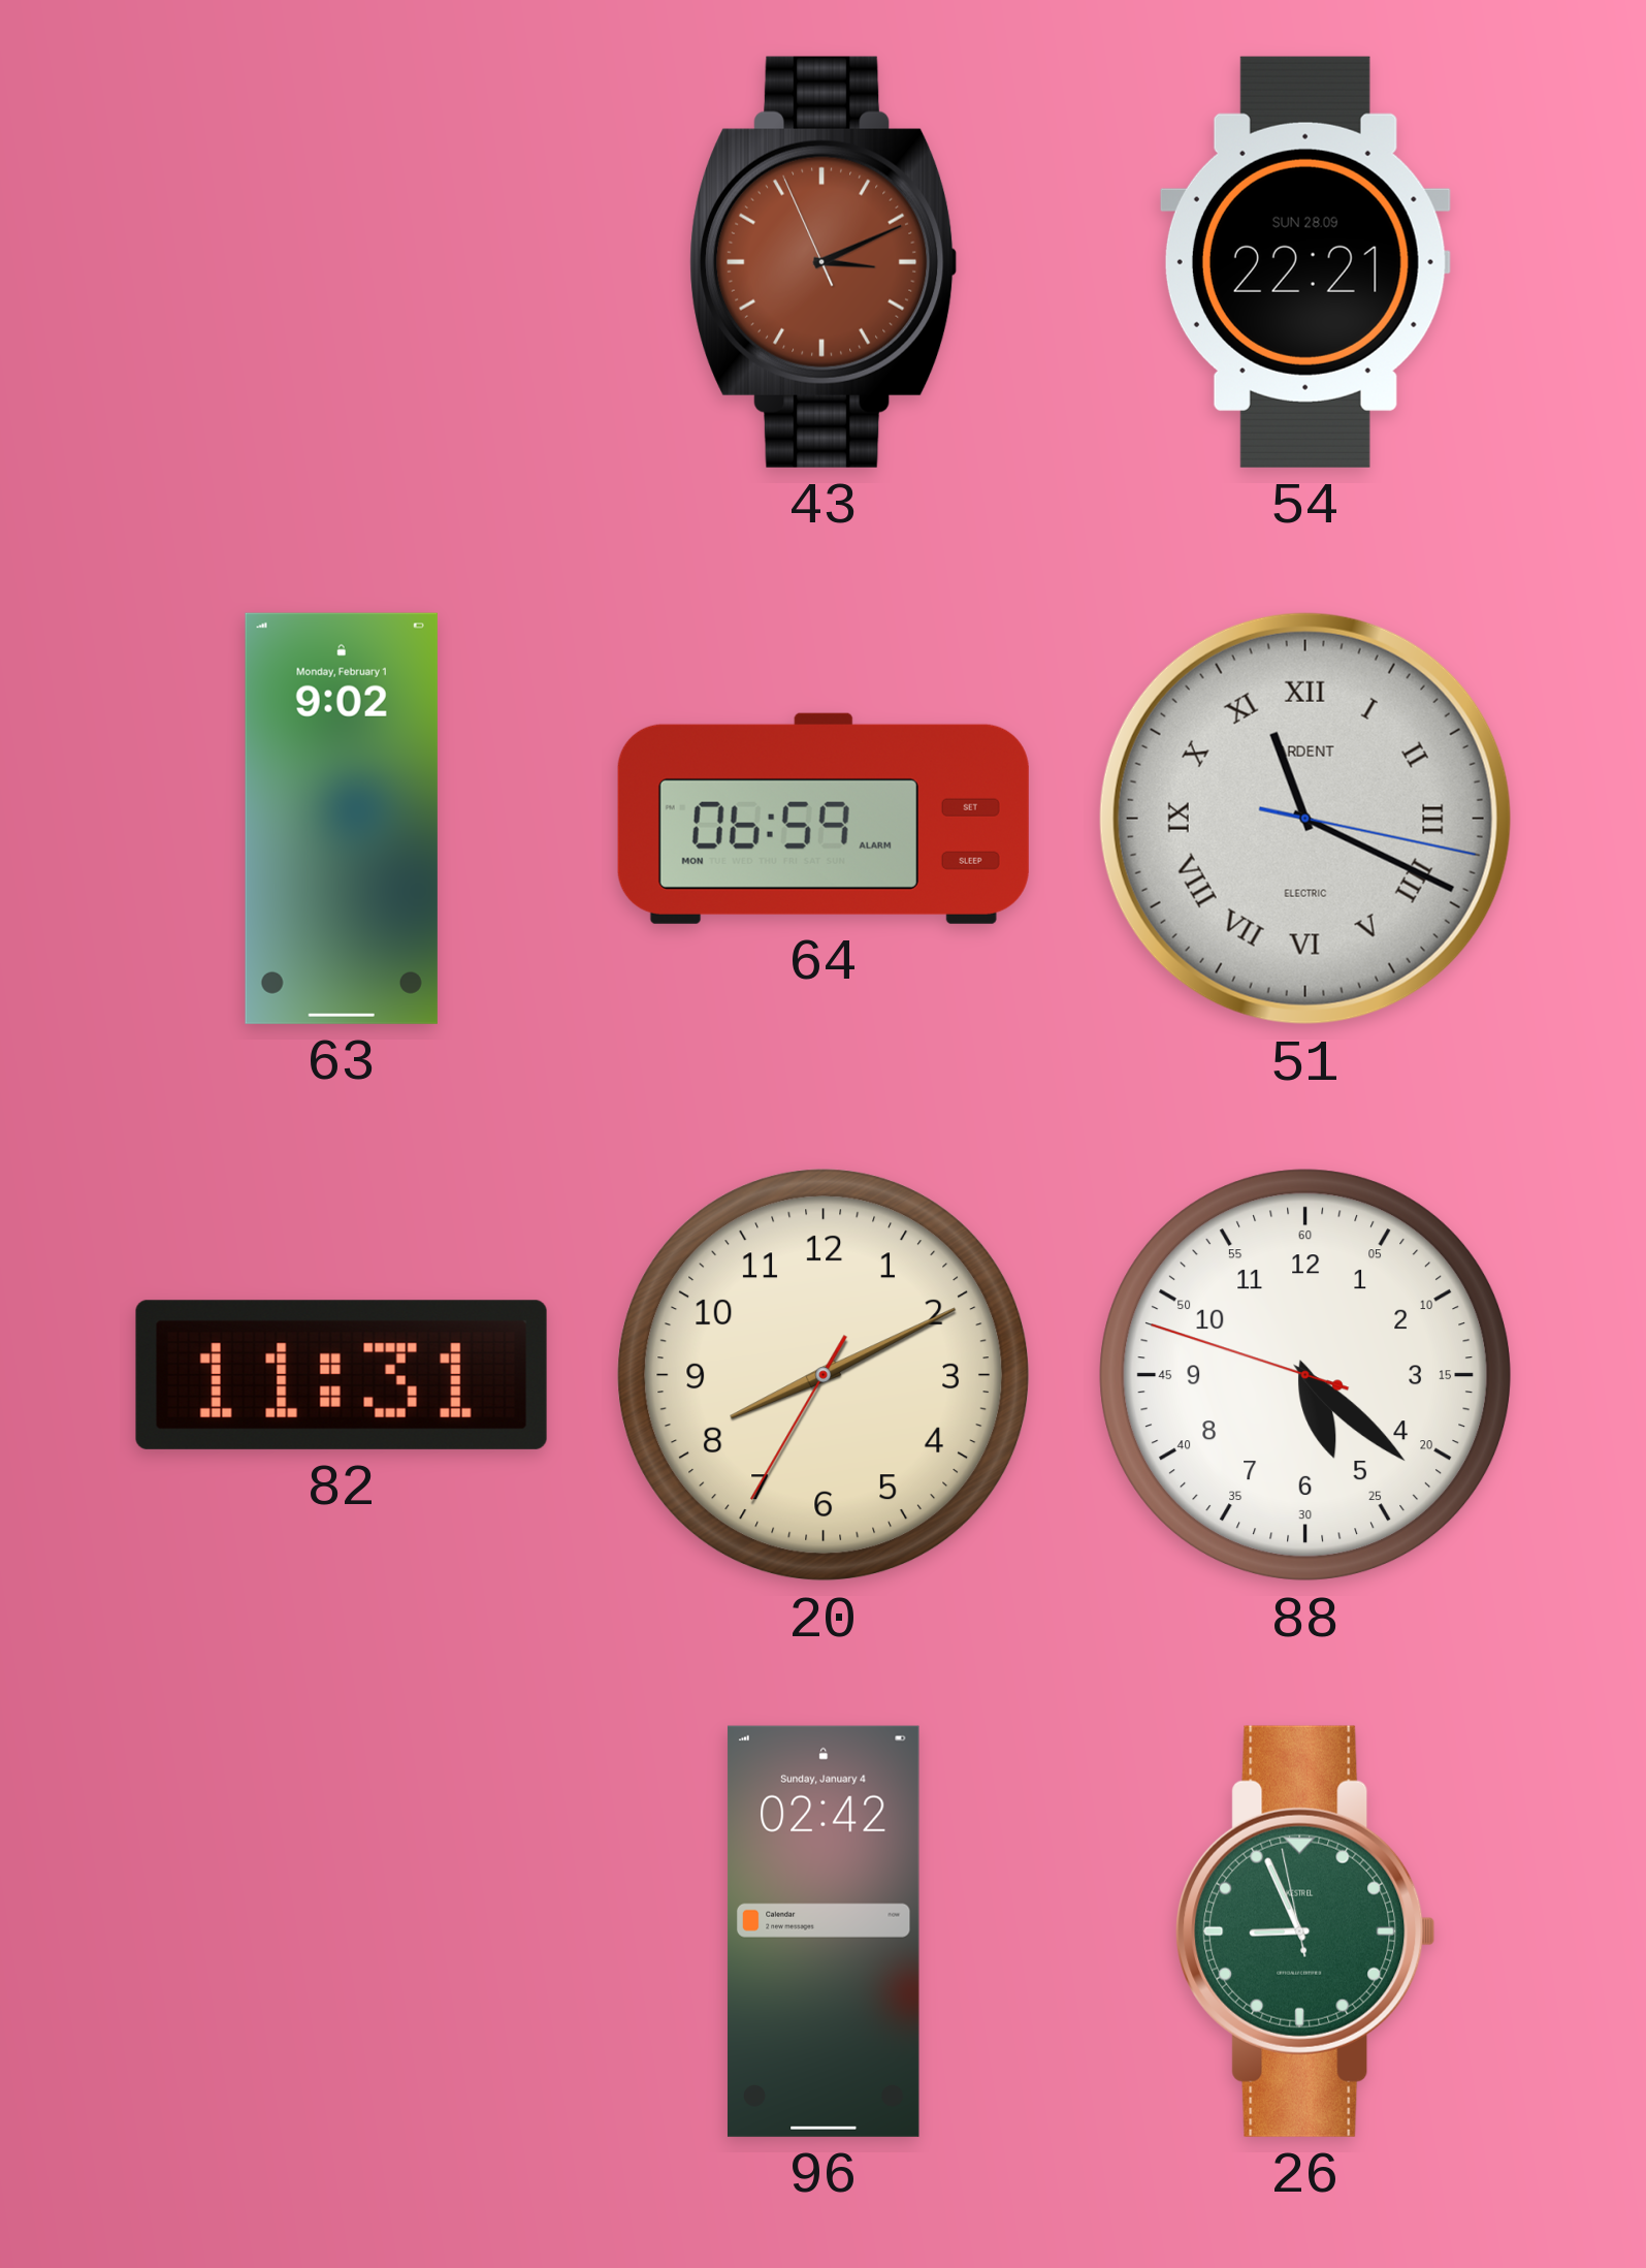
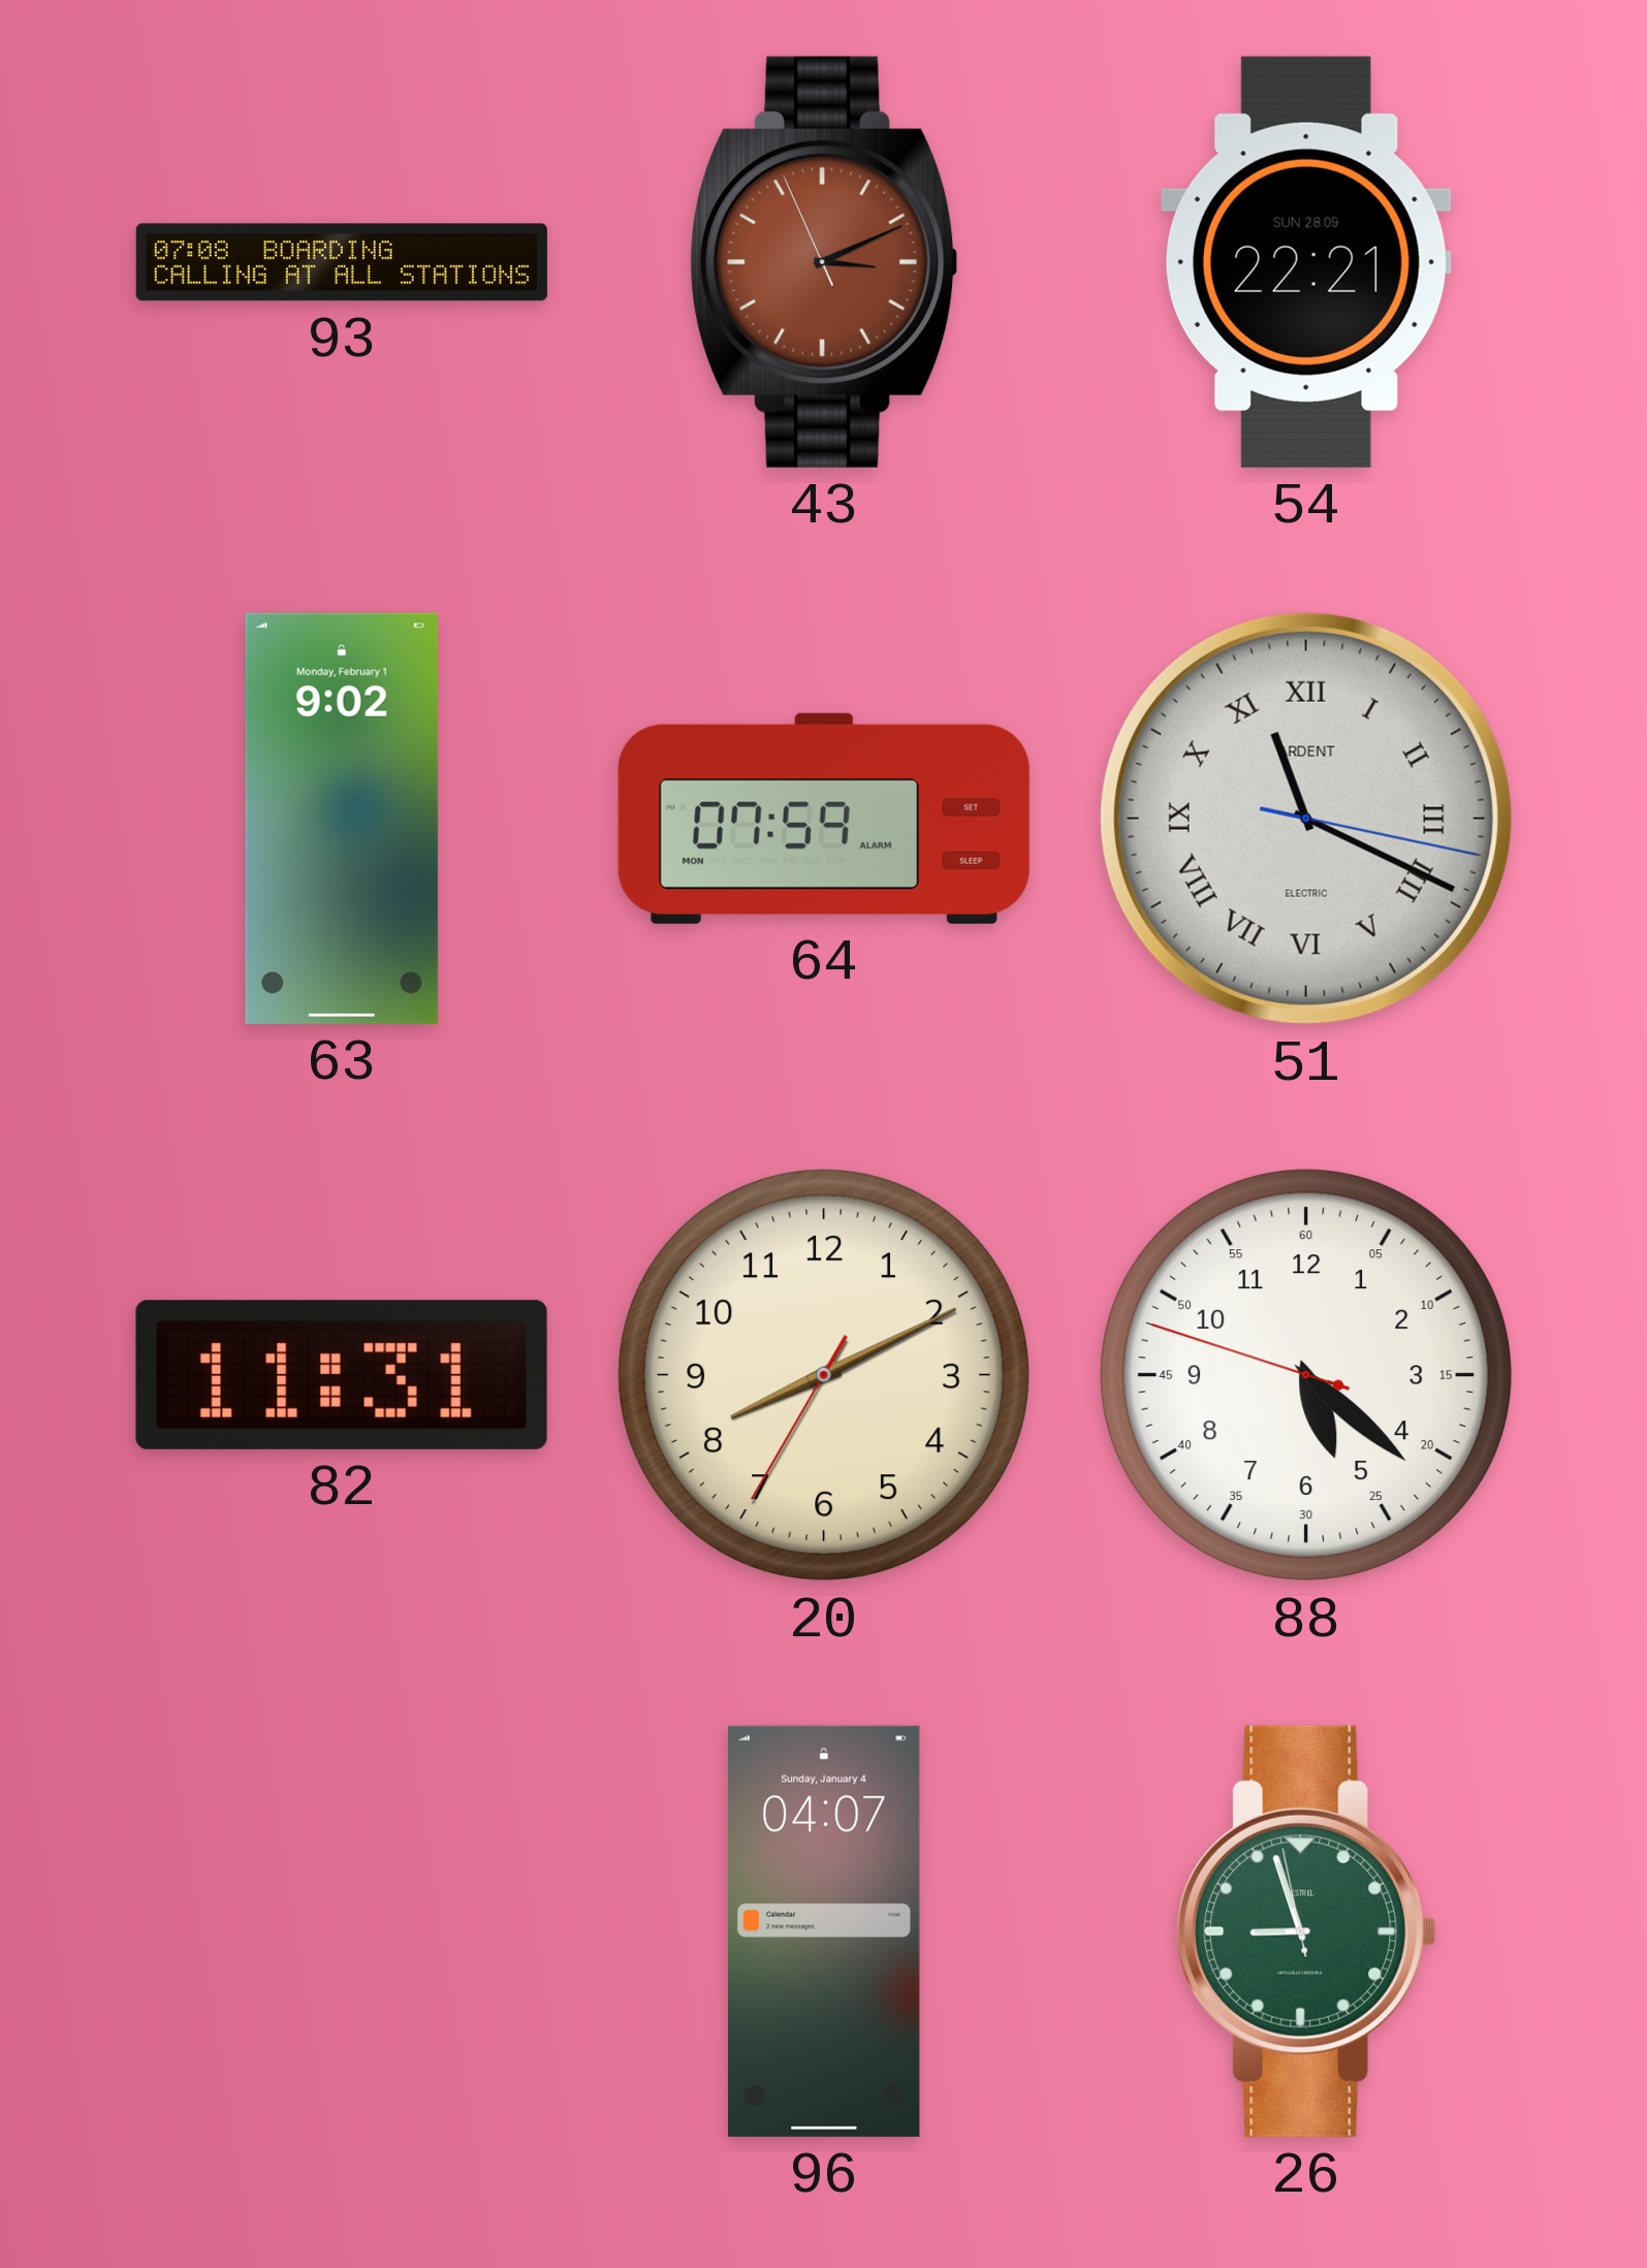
93: none -> 07:08
64: 06:59 -> 07:59
96: 02:42 -> 04:07
26: 8:55 -> 8:56
